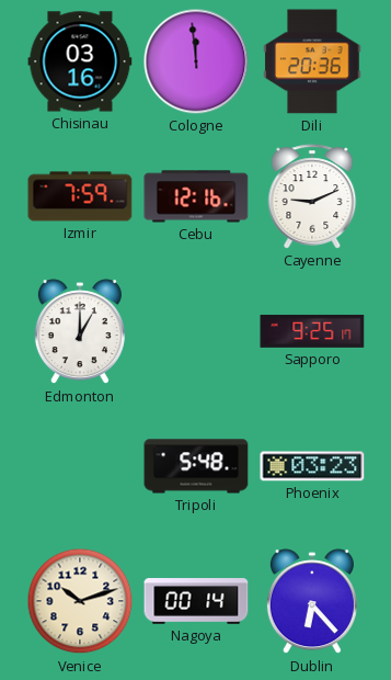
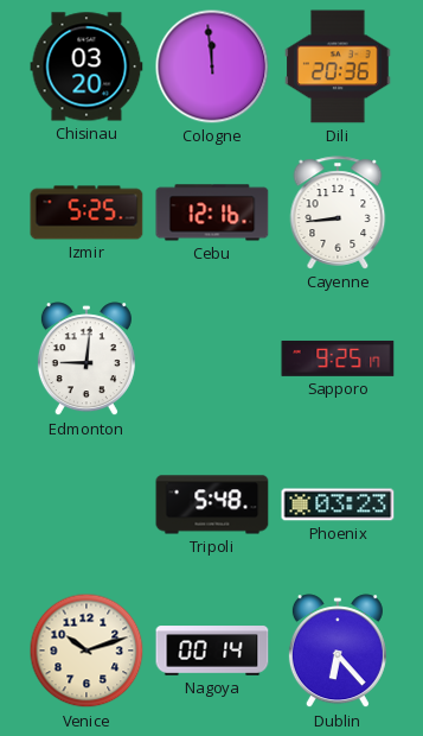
Chisinau: 03:16 -> 03:20
Izmir: 7:59 -> 5:25
Cayenne: 9:11 -> 8:44
Edmonton: 1:00 -> 9:01
